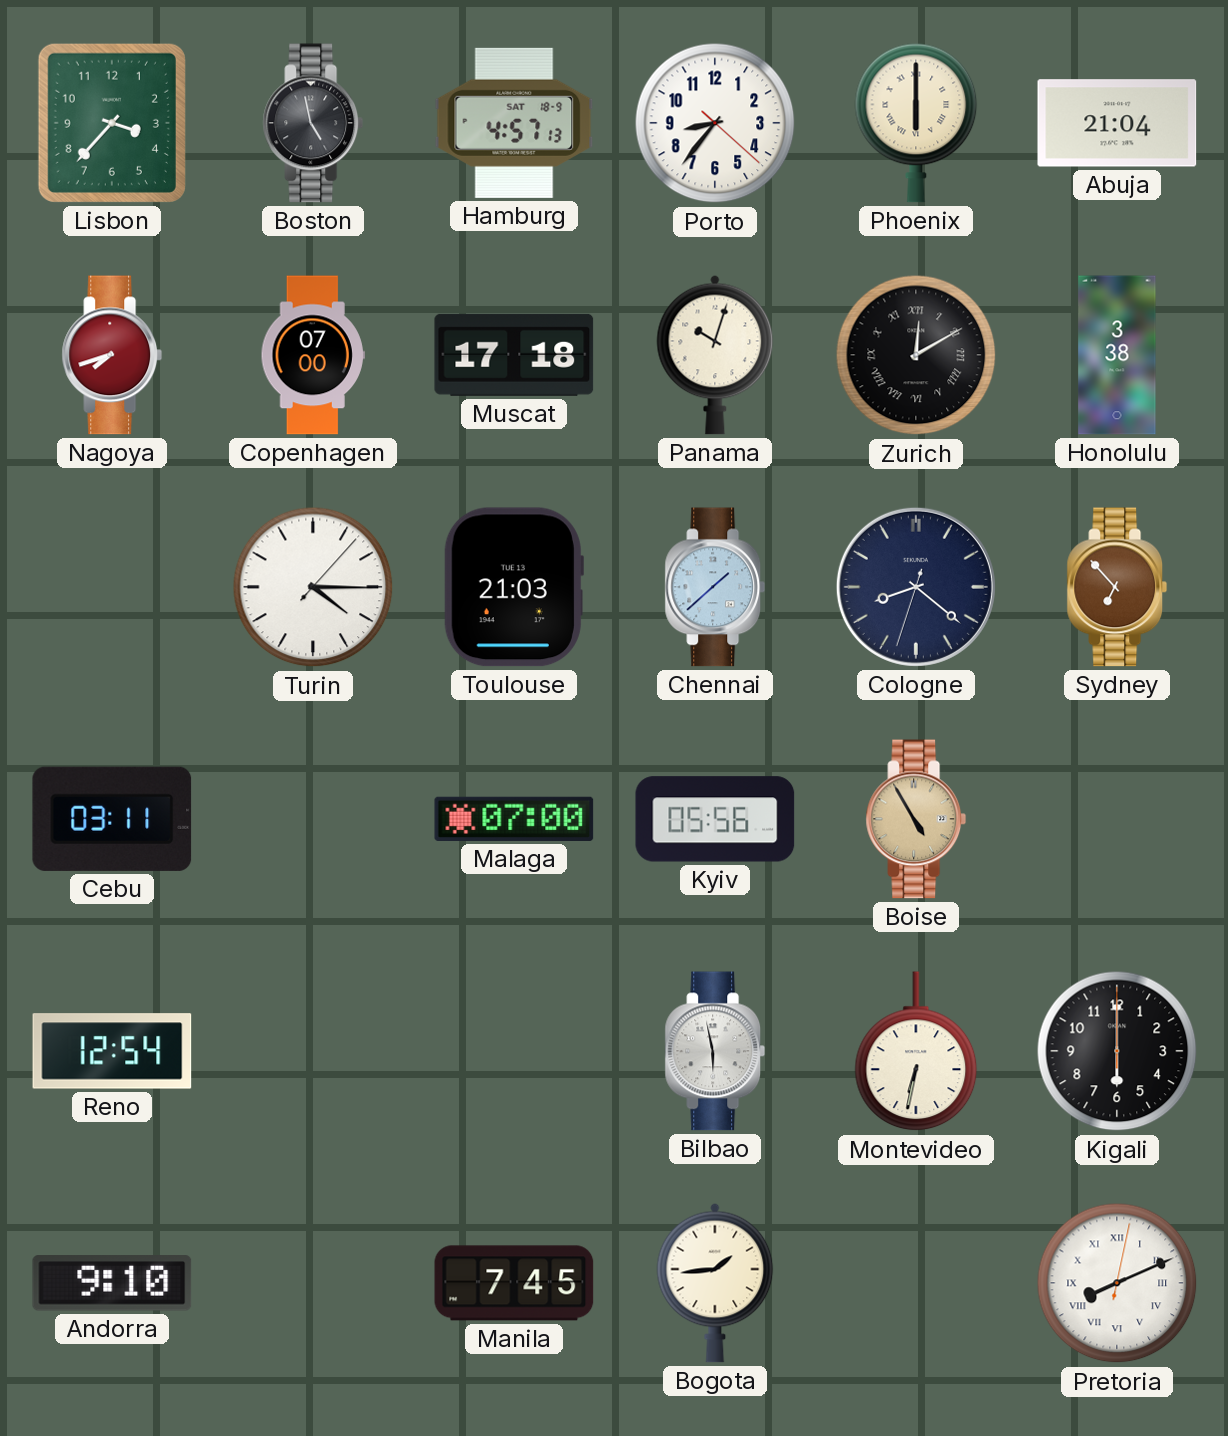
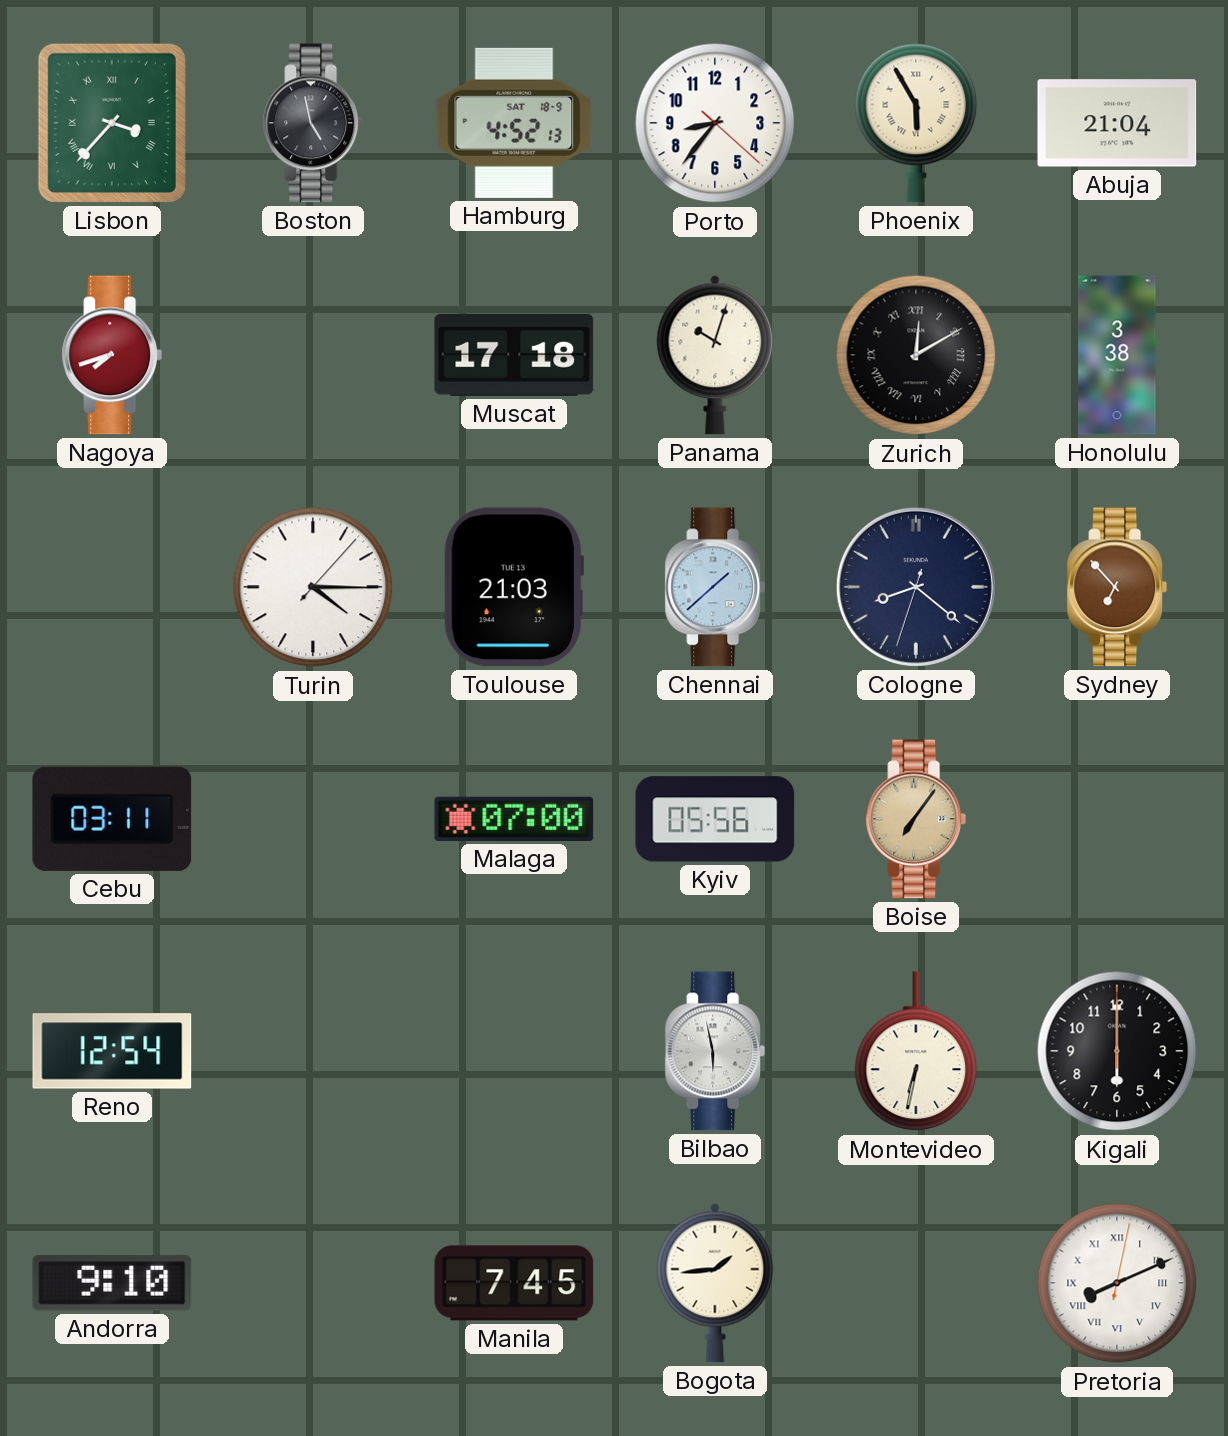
Lisbon numerals: Arabic -> Roman
Hamburg: 4:57 -> 4:52
Phoenix: 6:00 -> 5:55
Copenhagen: 07:00 -> none
Boise: 4:55 -> 7:06
